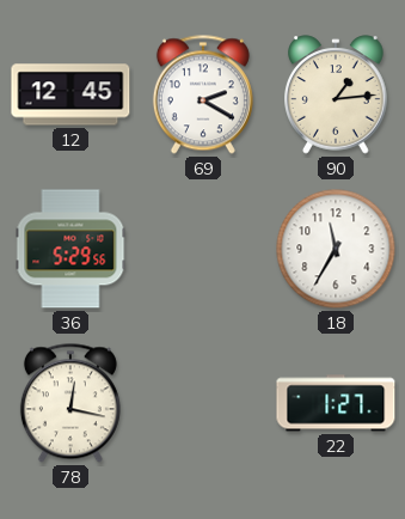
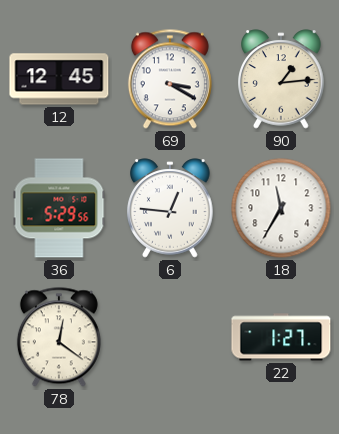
69: 2:20 -> 3:20
6: none -> 12:46
78: 12:17 -> 12:21
